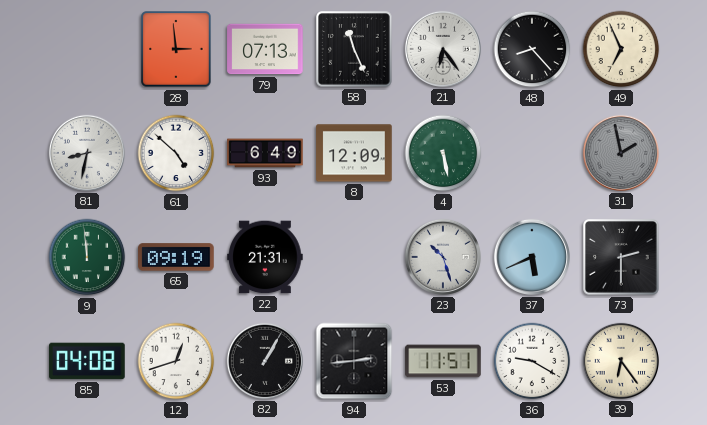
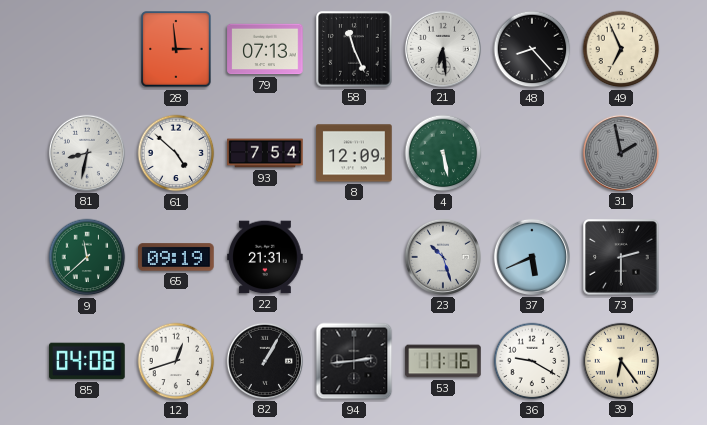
21: 6:24 -> 6:29
93: 6:49 -> 7:54
9: 11:59 -> 11:38
53: 11:51 -> 11:16
